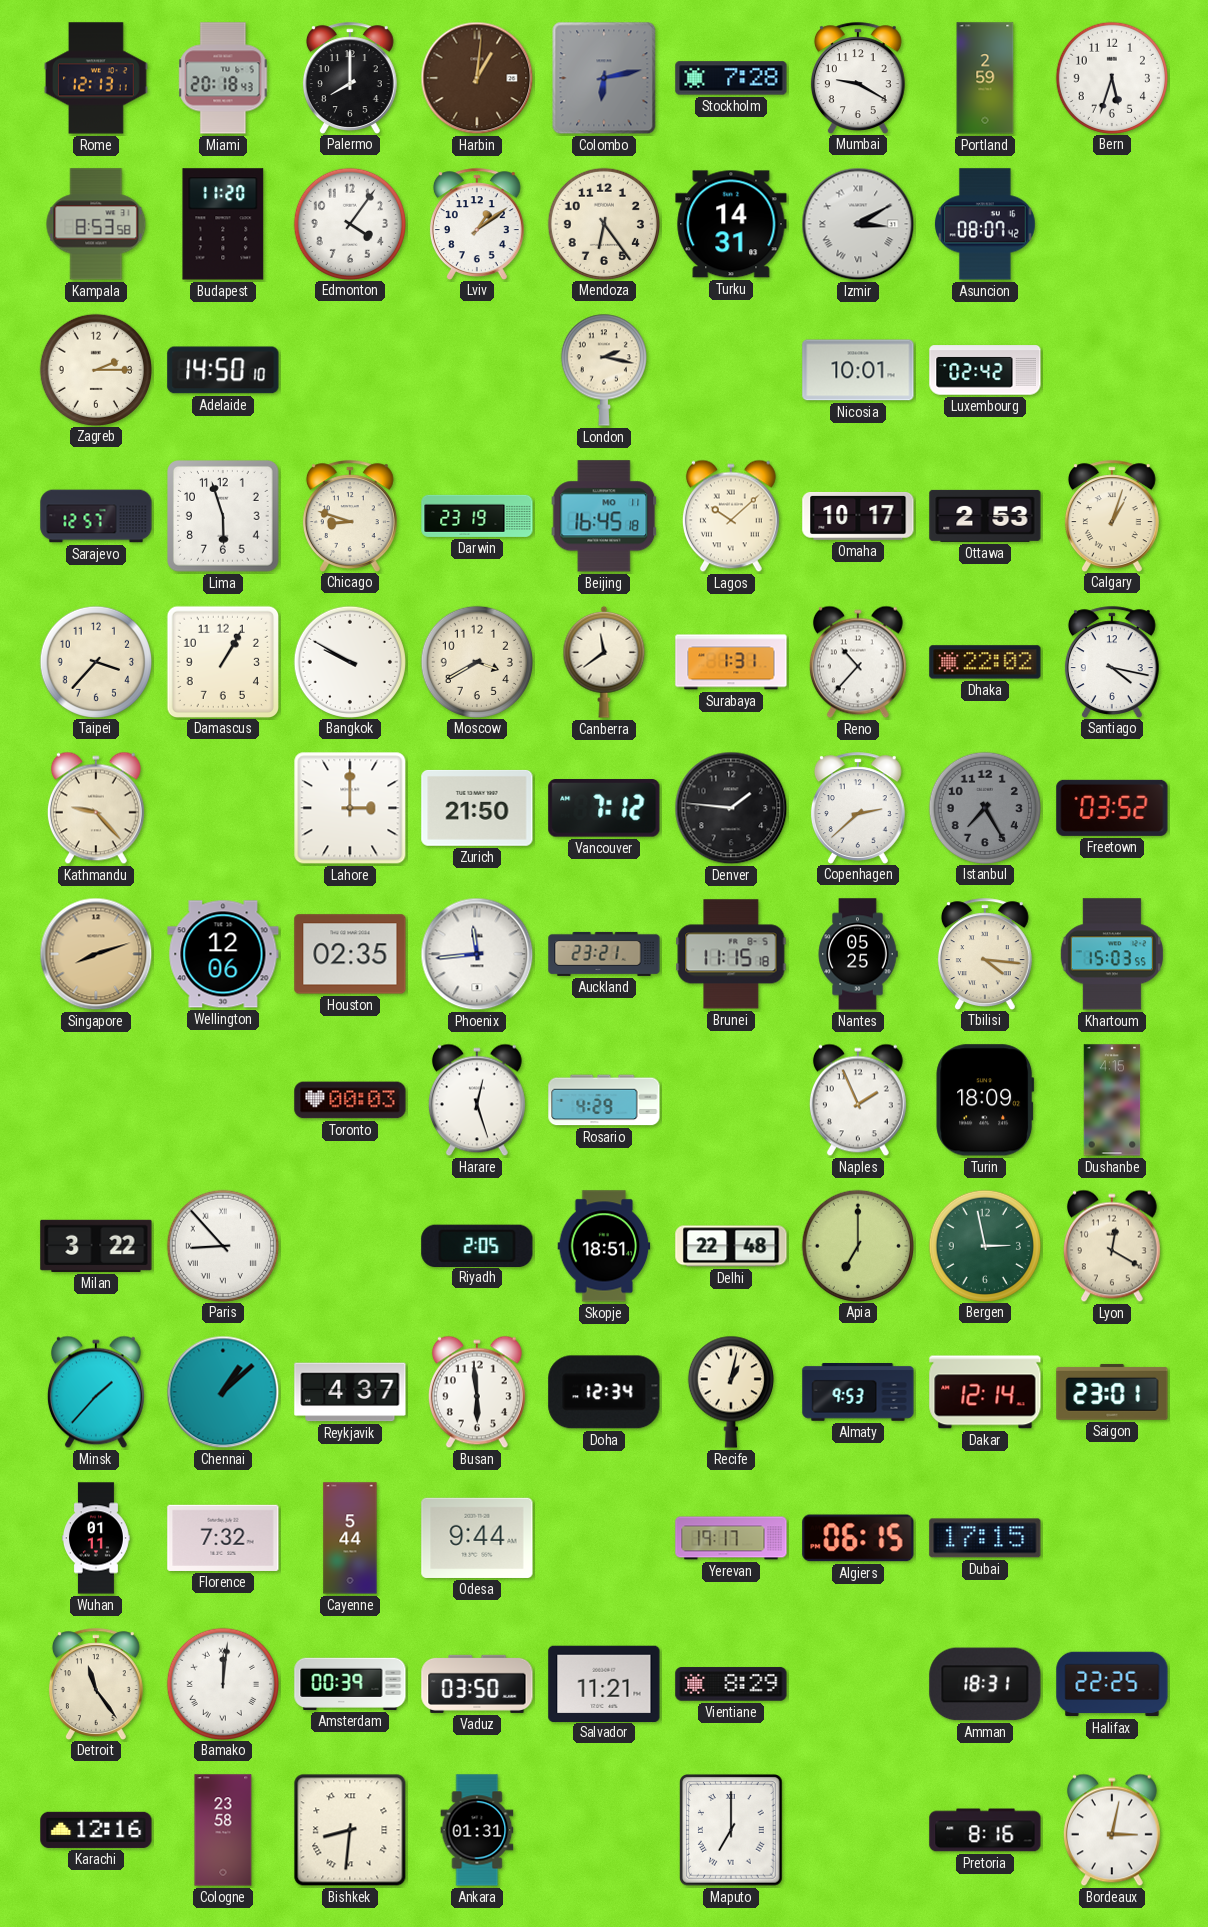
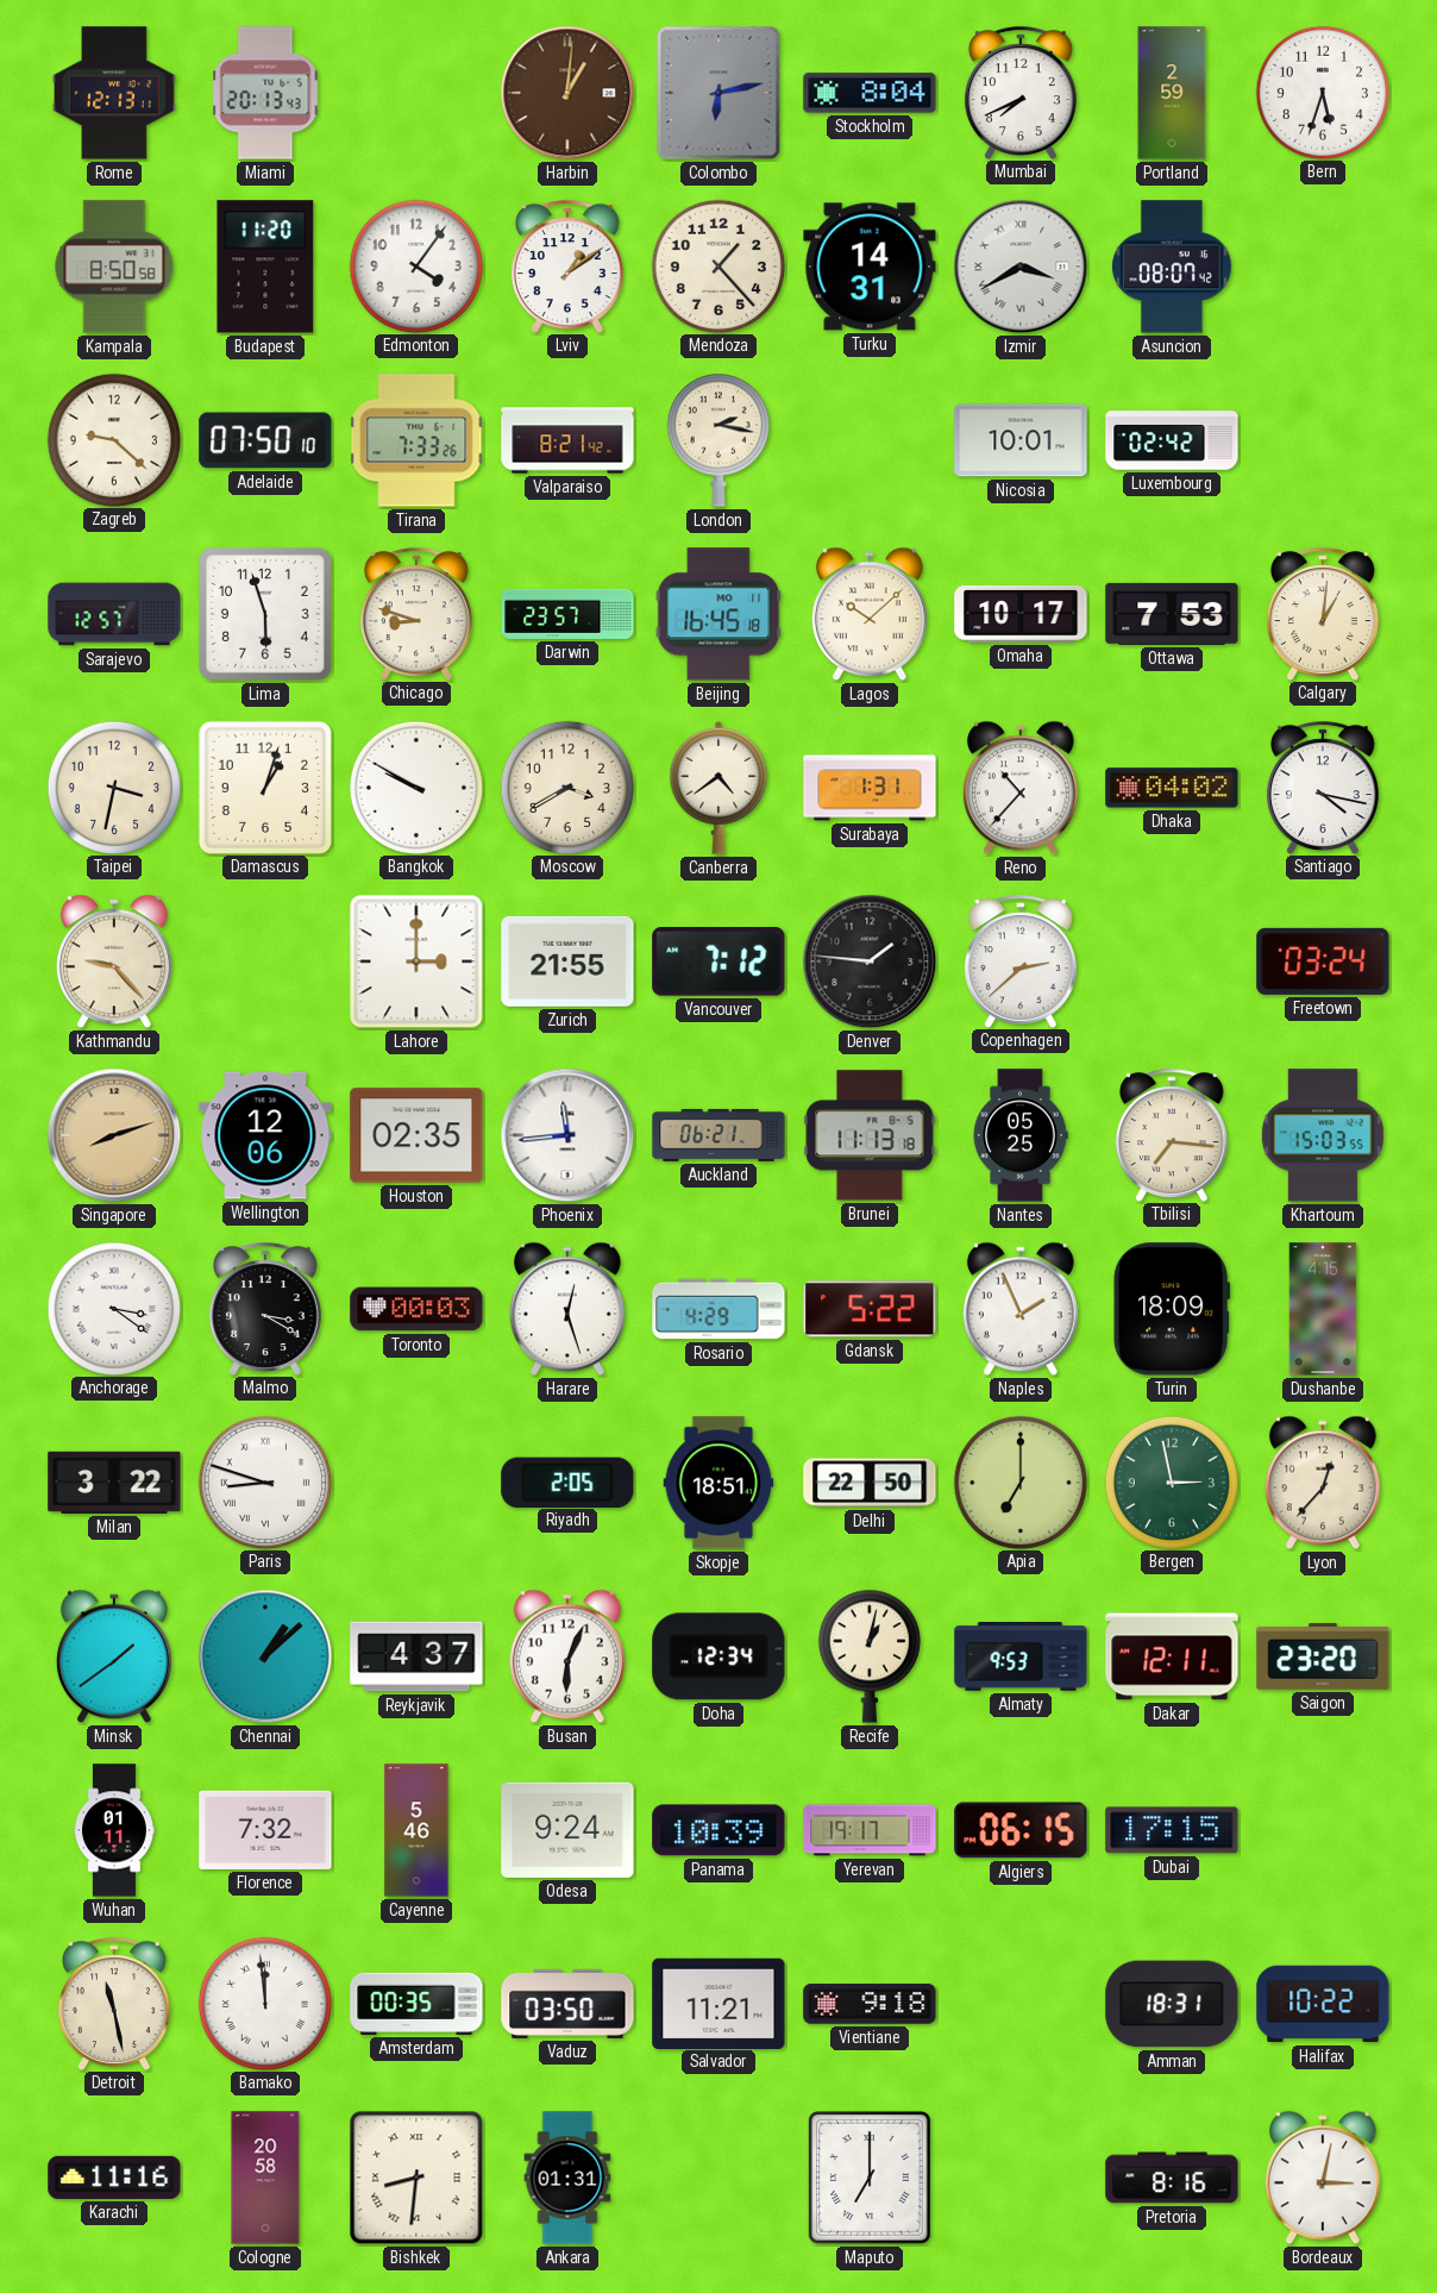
Miami: 20:18 -> 20:13
Palermo: 8:00 -> none
Stockholm: 7:28 -> 8:04
Mumbai: 9:20 -> 7:41
Kampala: 8:53 -> 8:50
Mendoza: 6:24 -> 1:23
Izmir: 3:10 -> 3:40
Zagreb: 2:15 -> 9:22
Adelaide: 14:50 -> 07:50
Tirana: none -> 7:33
Valparaiso: none -> 8:21
Darwin: 23:19 -> 23:57
Ottawa: 2:53 -> 7:53
Calgary: 1:03 -> 1:01
Taipei: 3:37 -> 3:32
Damascus: 1:05 -> 1:03
Canberra: 11:39 -> 4:39
Dhaka: 22:02 -> 04:02
Zurich: 21:50 -> 21:55
Istanbul: 7:25 -> none
Freetown: 03:52 -> 03:24
Auckland: 23:21 -> 06:21
Brunei: 11:15 -> 11:13
Tbilisi: 4:16 -> 7:16
Anchorage: none -> 3:21
Malmo: none -> 3:20
Gdansk: none -> 5:22
Paris: 8:53 -> 8:48
Delhi: 22:48 -> 22:50
Lyon: 12:20 -> 12:37
Minsk: 1:37 -> 1:39
Busan: 5:59 -> 6:04
Dakar: 12:14 -> 12:11
Saigon: 23:01 -> 23:20
Cayenne: 5:44 -> 5:46
Odesa: 9:44 -> 9:24
Panama: none -> 10:39
Detroit: 11:24 -> 11:28
Bamako: 12:01 -> 11:59
Amsterdam: 00:39 -> 00:35
Vientiane: 8:29 -> 9:18
Halifax: 22:25 -> 10:22
Karachi: 12:16 -> 11:16
Cologne: 23:58 -> 20:58
